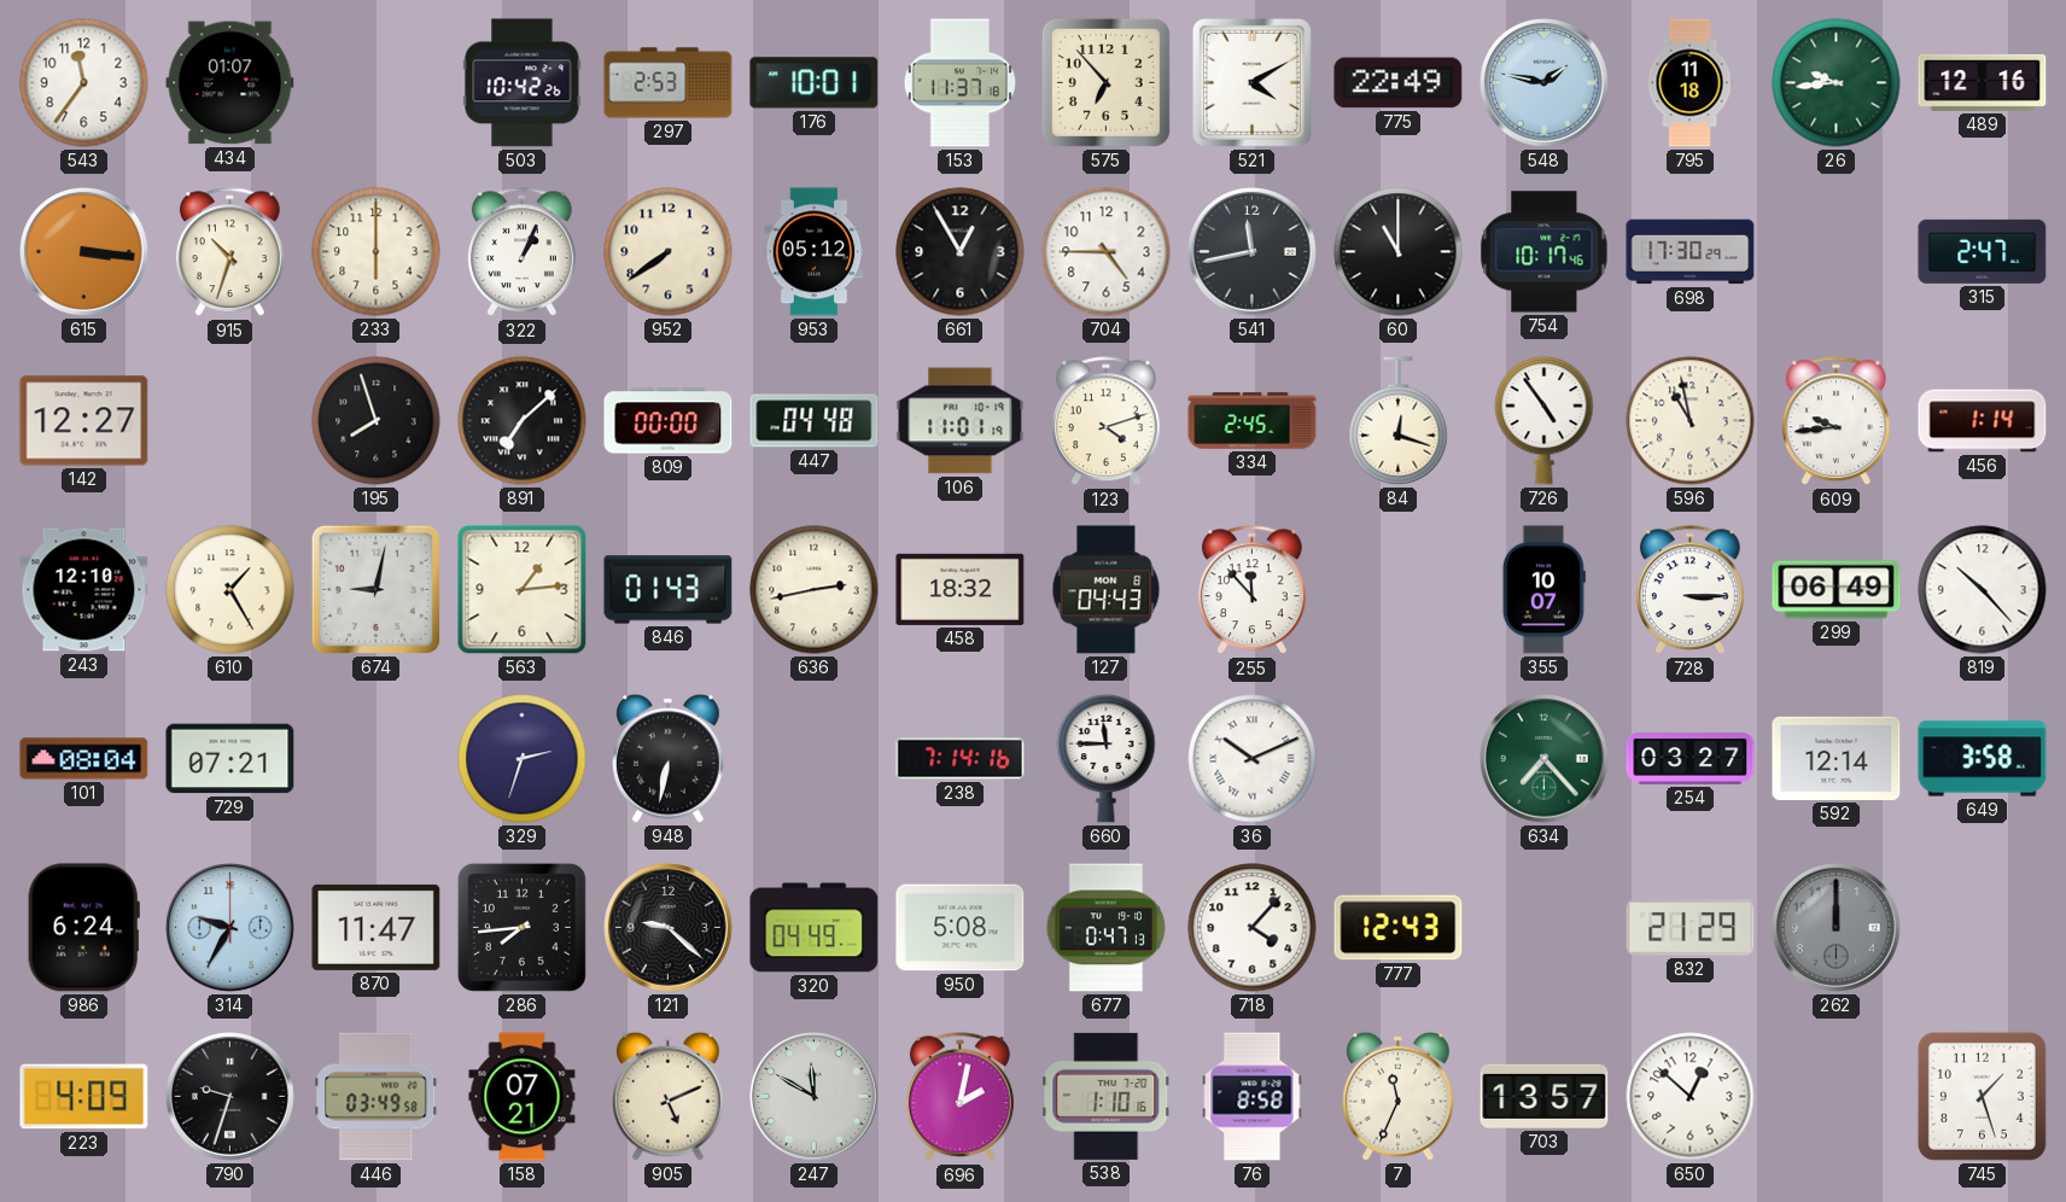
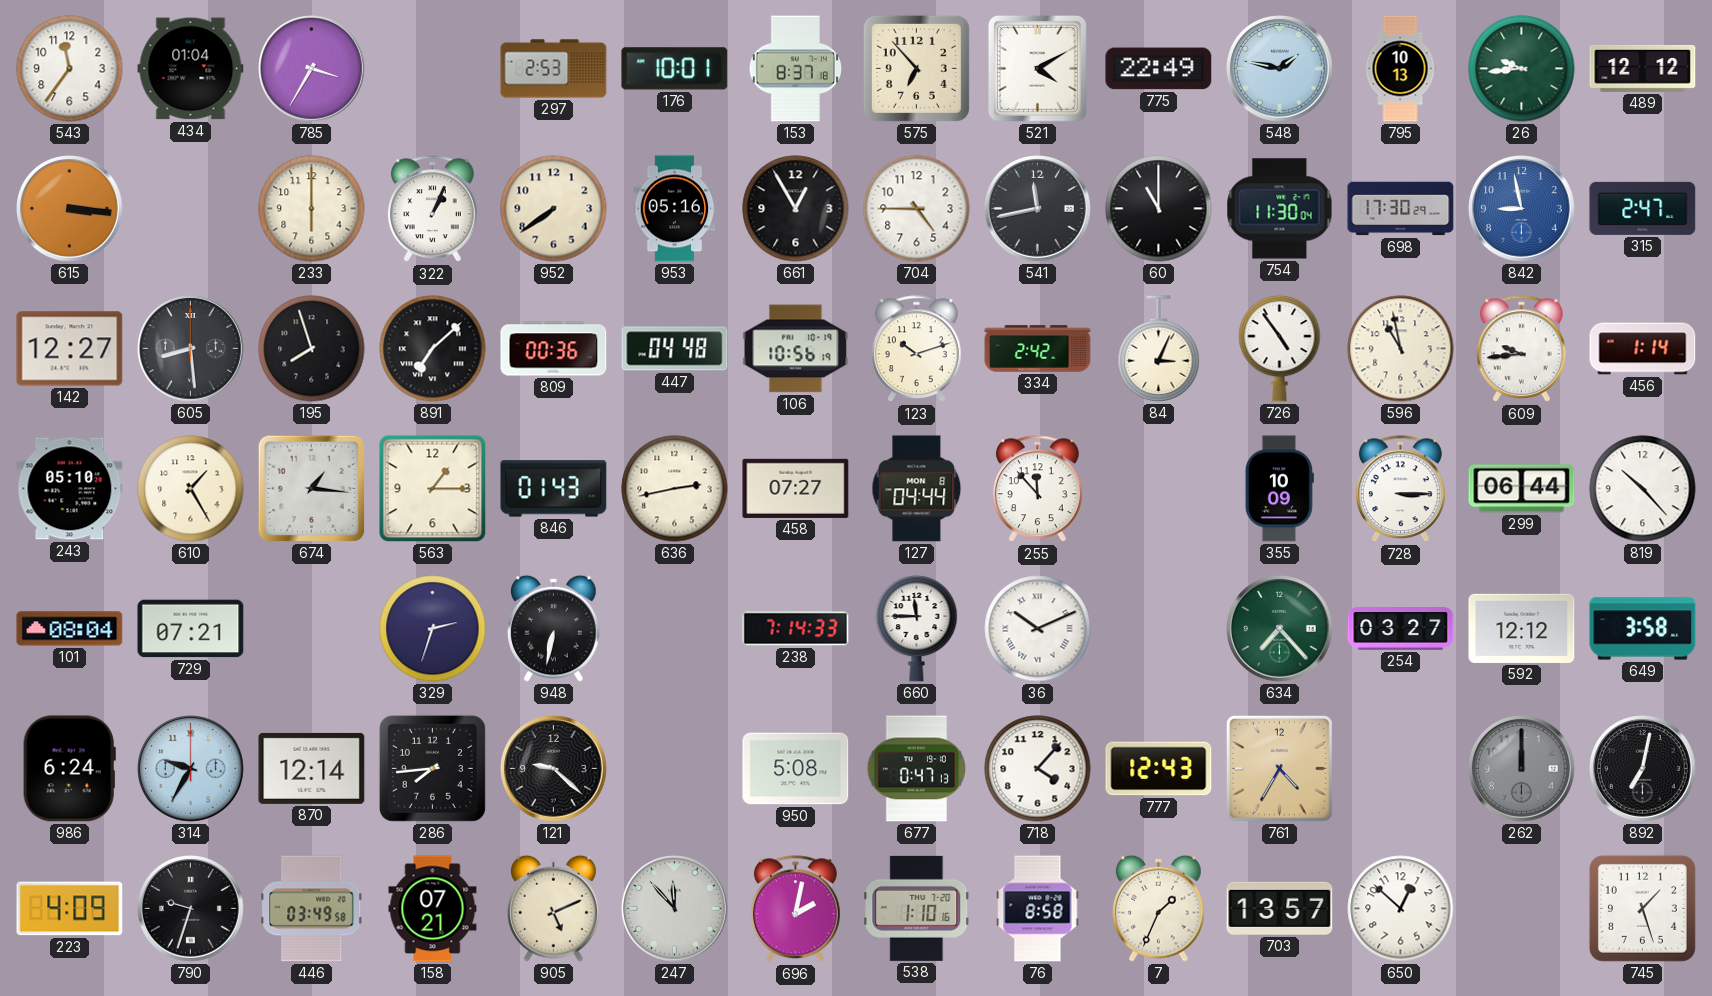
434: 01:07 -> 01:04
785: none -> 3:35
503: 10:42 -> none
153: 11:37 -> 8:37
795: 11:18 -> 10:13
489: 12:16 -> 12:12
915: 10:33 -> none
953: 05:12 -> 05:16
754: 10:17 -> 11:30
842: none -> 8:58
605: none -> 8:29
809: 00:00 -> 00:36
106: 11:01 -> 10:56
123: 4:12 -> 10:12
334: 2:45 -> 2:42
84: 12:18 -> 3:04
243: 12:10 -> 05:10
674: 9:02 -> 1:16
563: 1:14 -> 1:15
458: 18:32 -> 07:27
127: 04:43 -> 04:44
355: 10:07 -> 10:09
299: 06:49 -> 06:44
238: 7:14:16 -> 7:14:33
592: 12:14 -> 12:12
870: 11:47 -> 12:14
320: 04:49 -> none
761: none -> 4:35
832: 21:29 -> none
892: none -> 7:02
247: 11:50 -> 11:53
7: 11:34 -> 1:34
